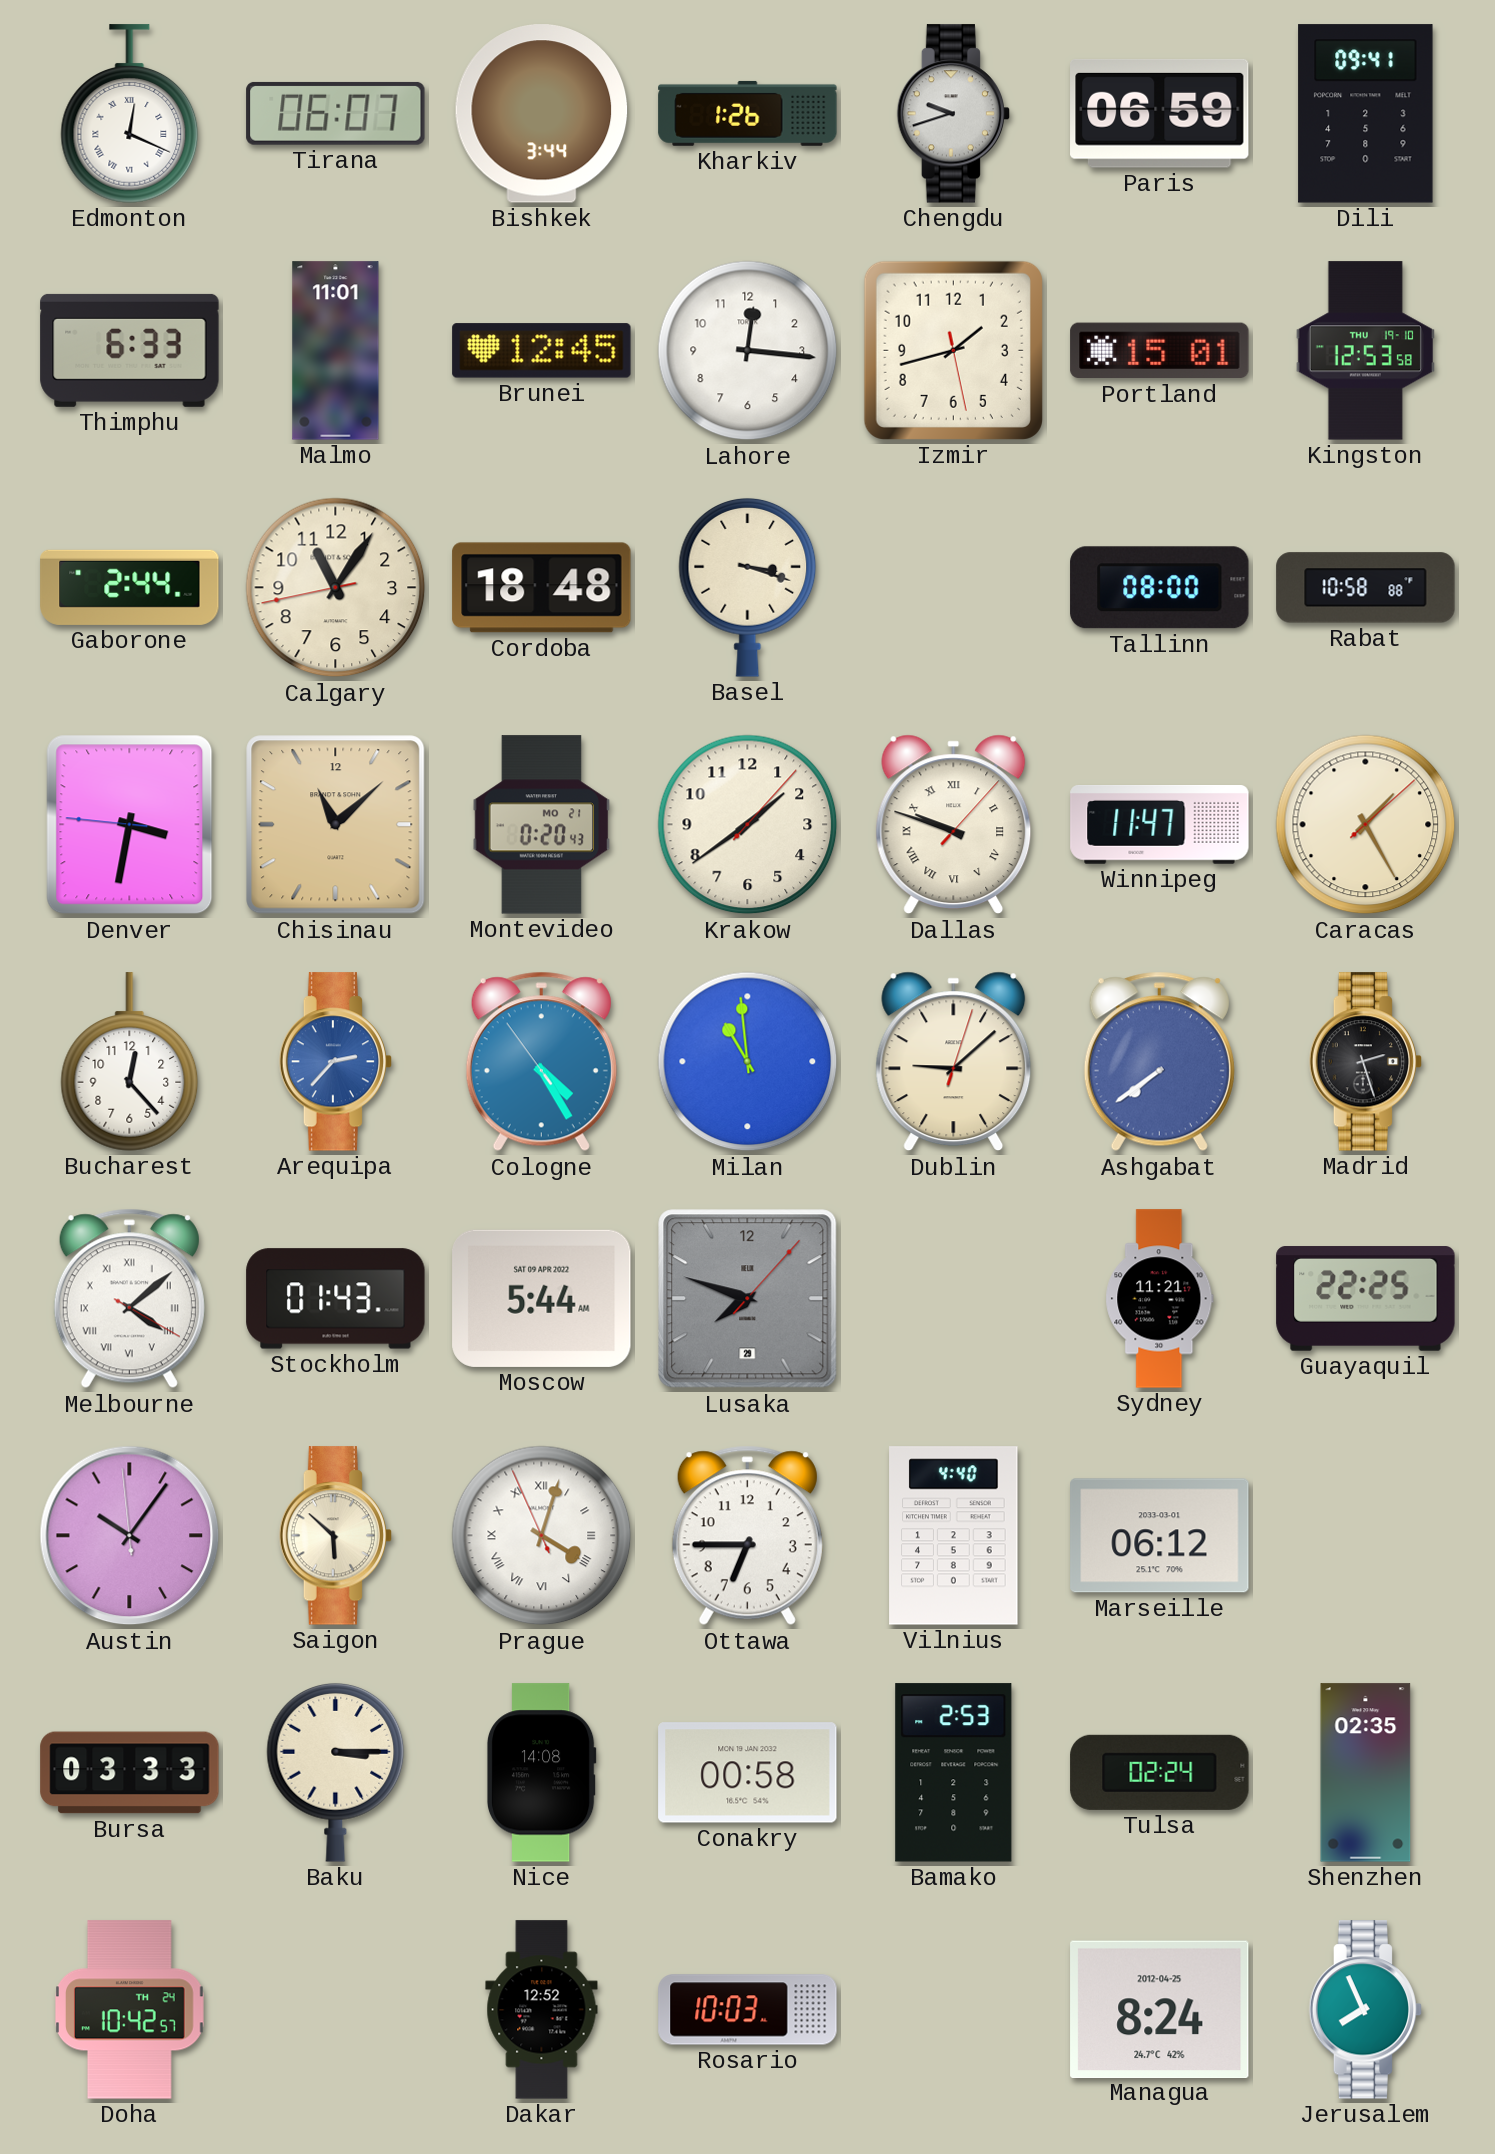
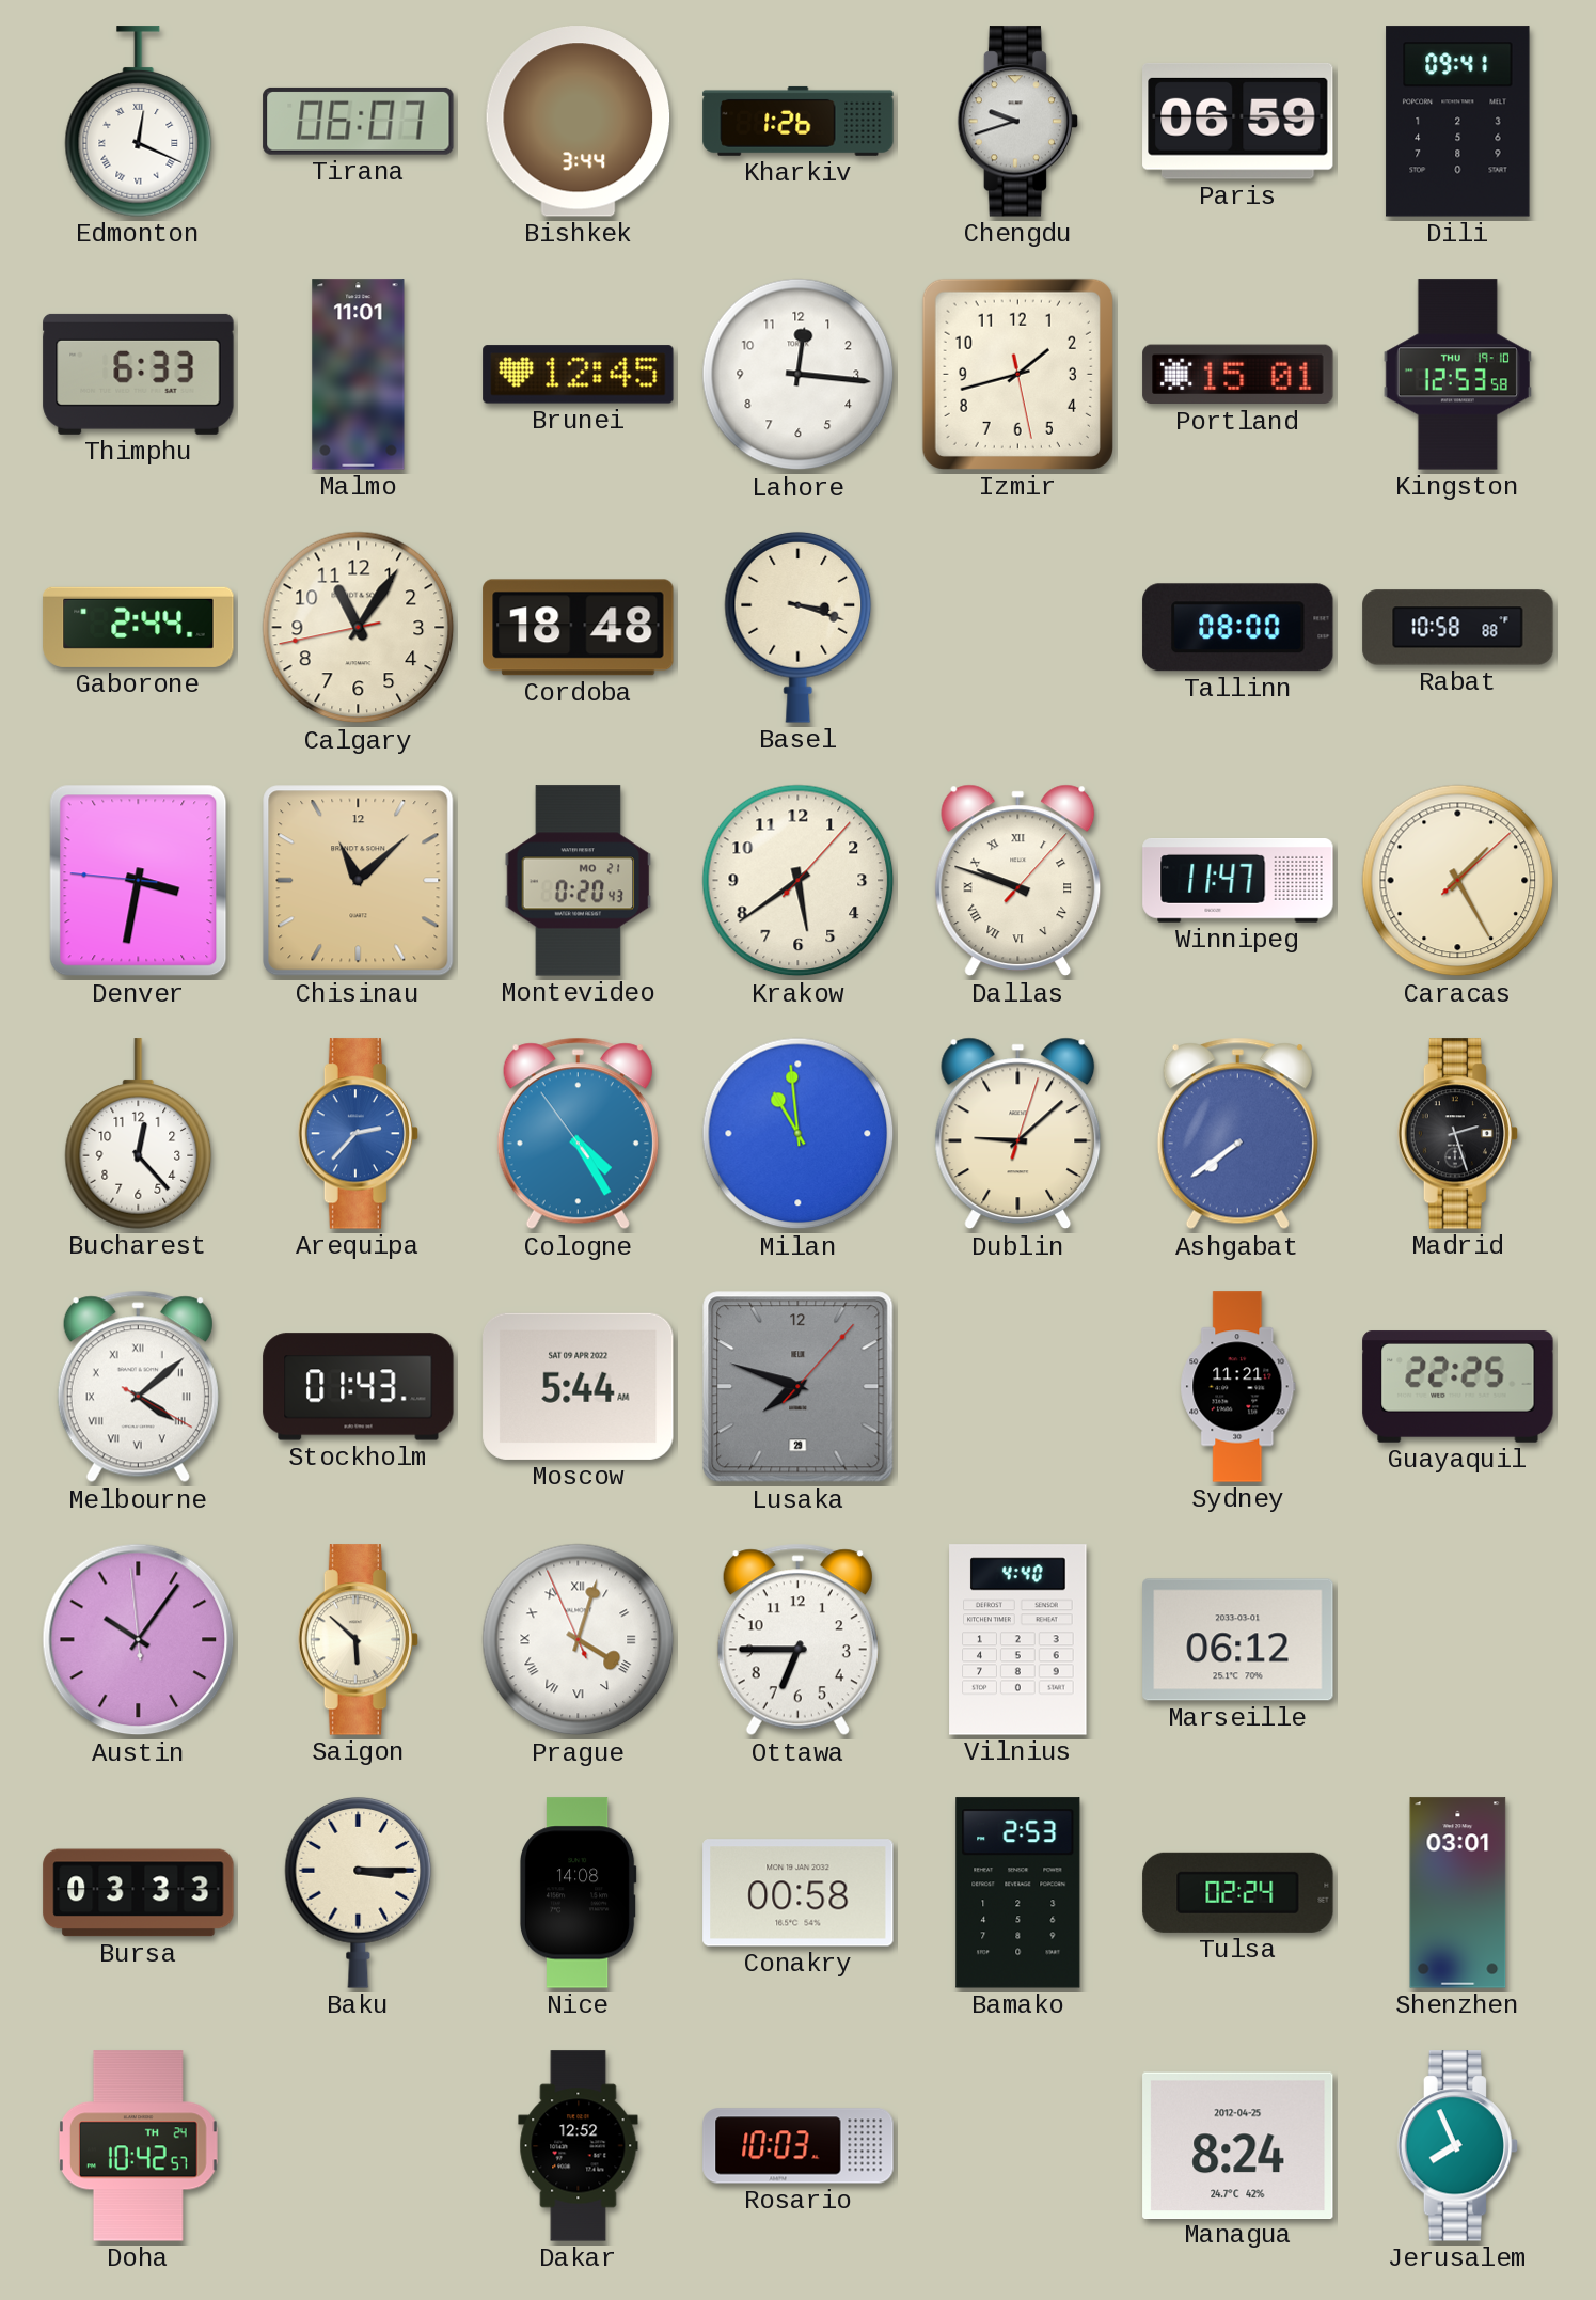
Krakow: 1:39 -> 5:39
Shenzhen: 02:35 -> 03:01
